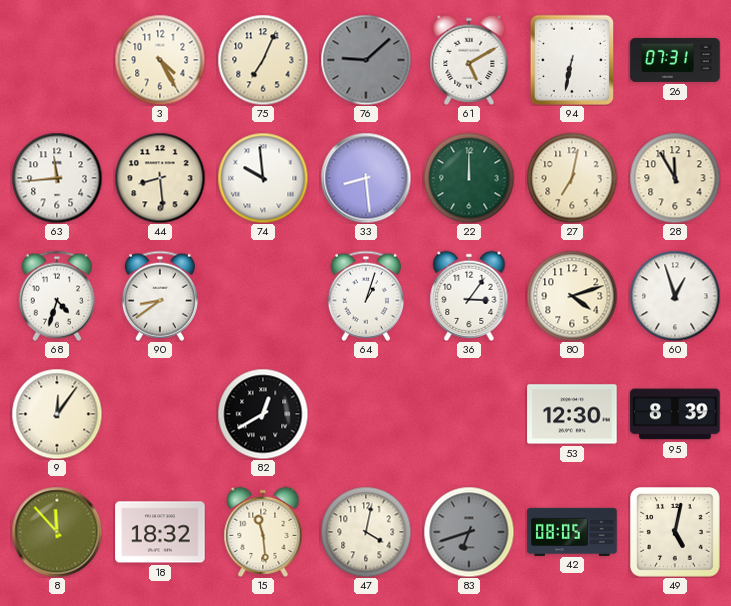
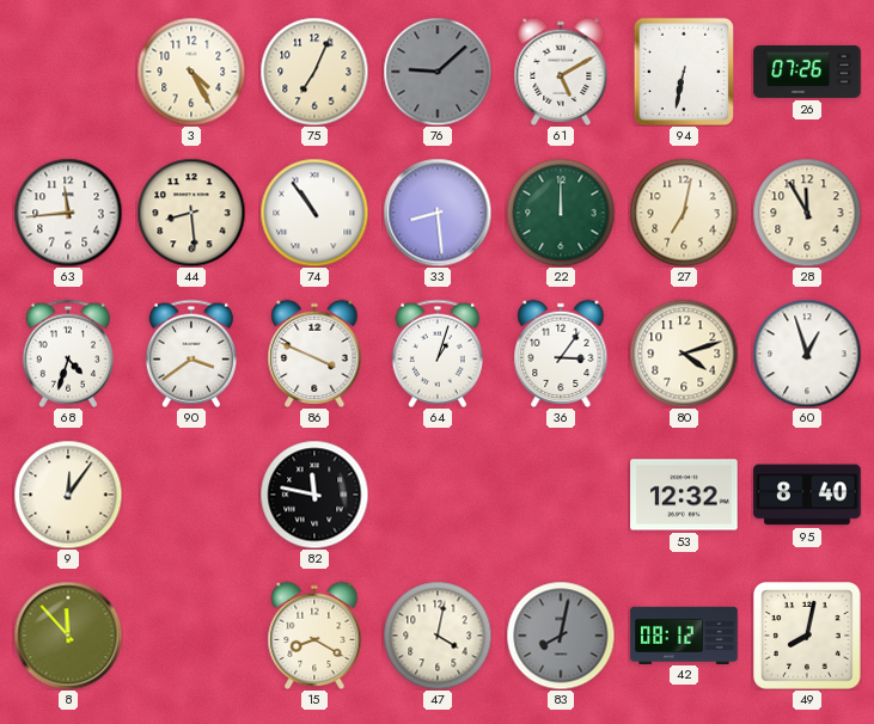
26: 07:31 -> 07:26
74: 9:59 -> 10:54
90: 8:39 -> 3:39
86: none -> 3:49
82: 12:40 -> 11:47
53: 12:30 -> 12:32
95: 8:39 -> 8:40
18: 18:32 -> none
15: 11:29 -> 8:20
83: 6:42 -> 8:02
42: 08:05 -> 08:12
49: 5:02 -> 8:02
